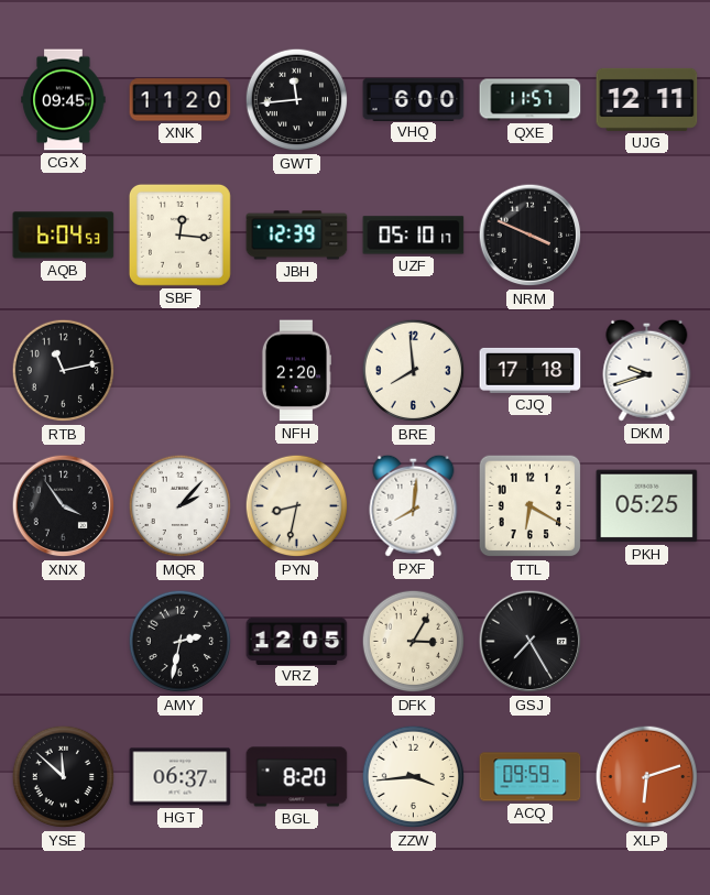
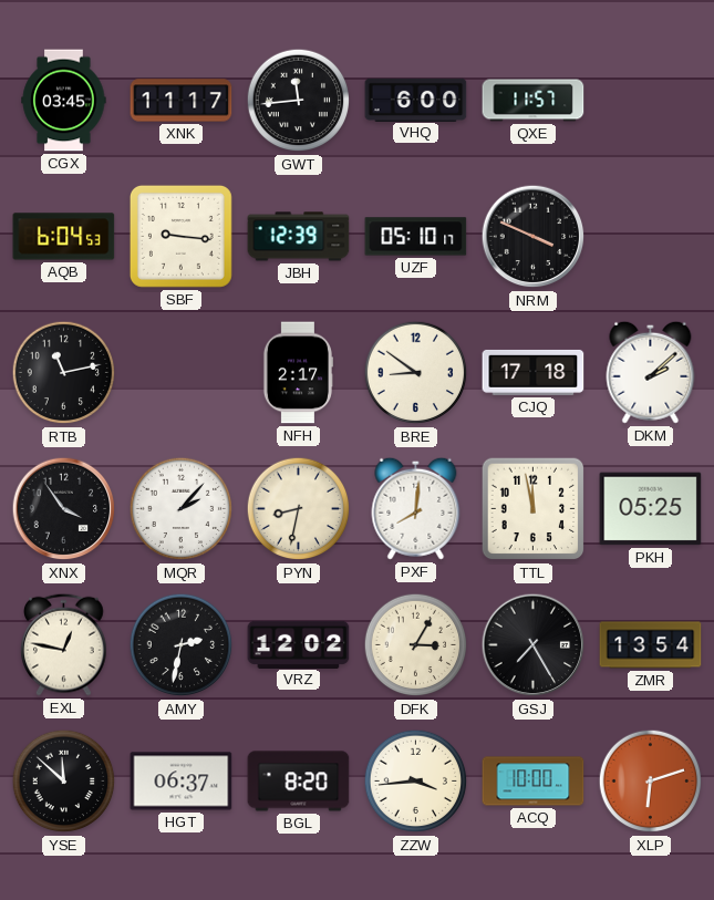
CGX: 09:45 -> 03:45
XNK: 11:20 -> 11:17
UJG: 12:11 -> none
SBF: 12:16 -> 9:16
NFH: 2:20 -> 2:17
BRE: 7:59 -> 8:51
DKM: 9:42 -> 2:08
TTL: 6:20 -> 11:58
EXL: none -> 12:47
VRZ: 12:05 -> 12:02
ZMR: none -> 13:54
ACQ: 09:59 -> 10:00
